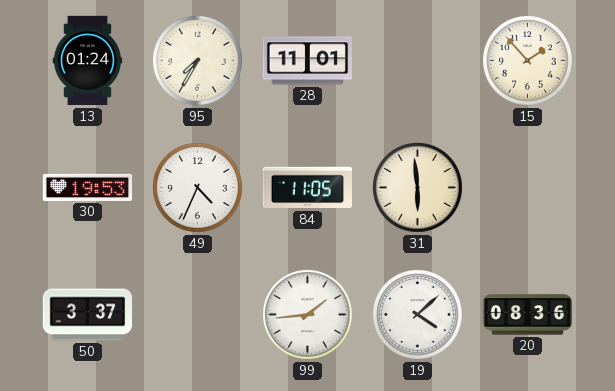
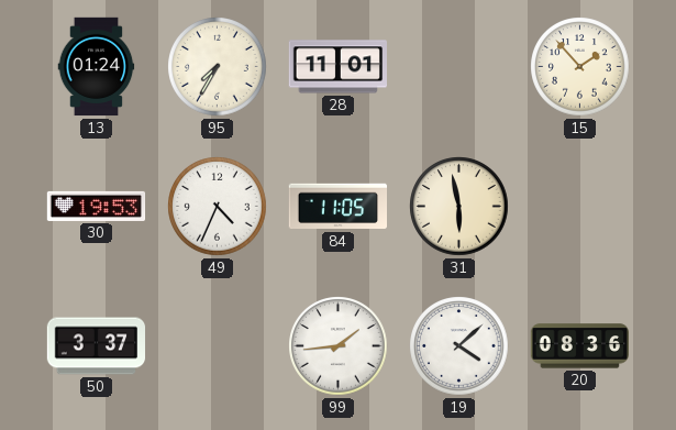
31: 5:59 -> 5:58
